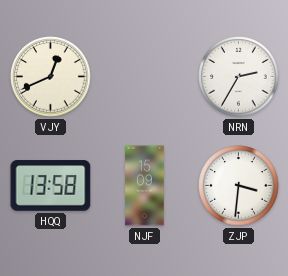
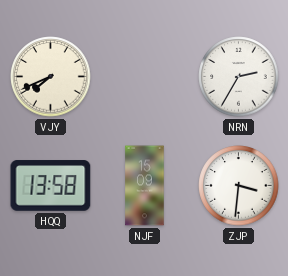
VJY: 12:41 -> 7:41
